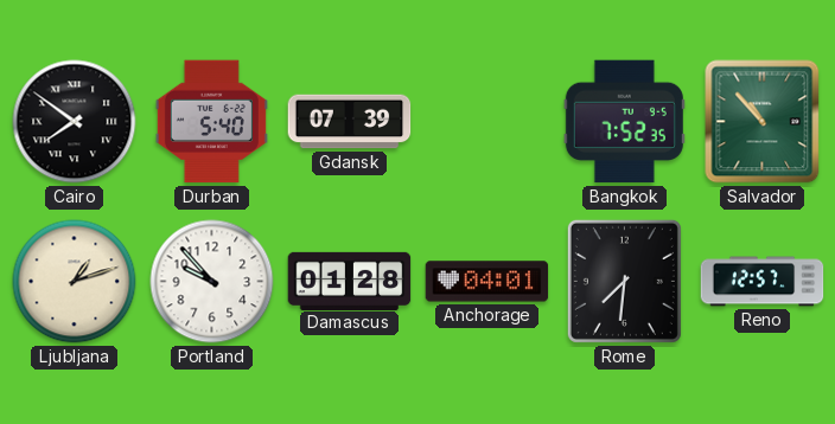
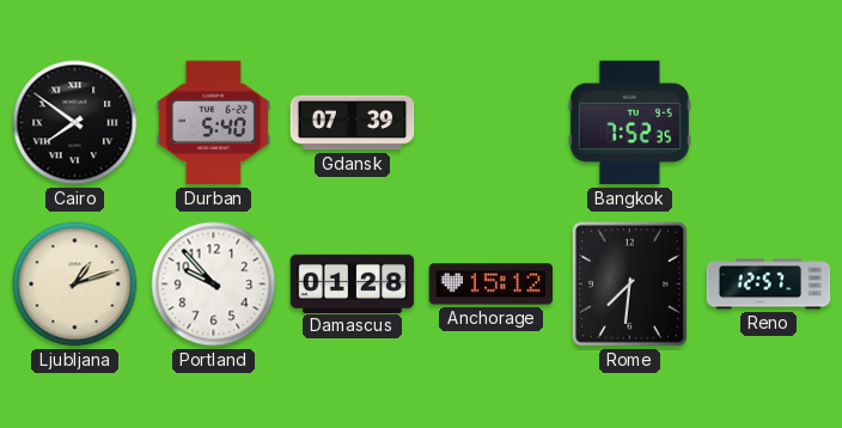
Salvador: 10:53 -> none
Anchorage: 04:01 -> 15:12
